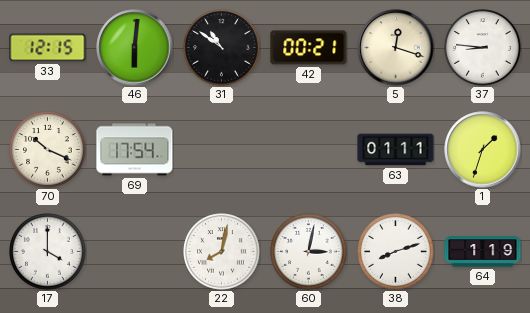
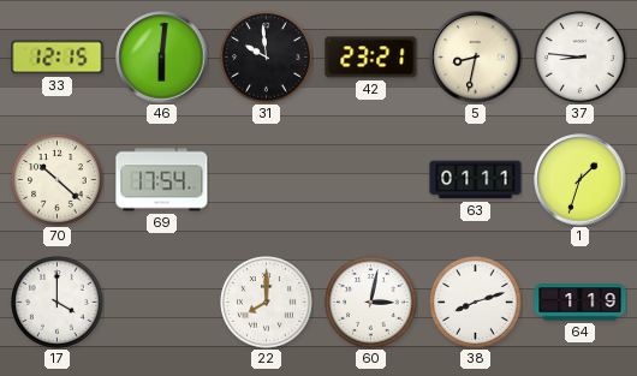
31: 10:51 -> 9:59
42: 00:21 -> 23:21
5: 12:18 -> 8:32
70: 10:19 -> 10:22
22: 8:02 -> 8:00
